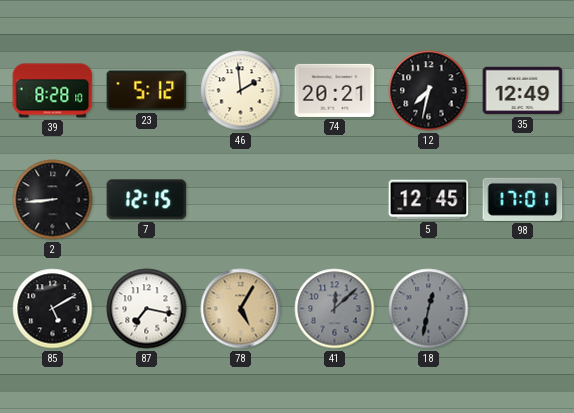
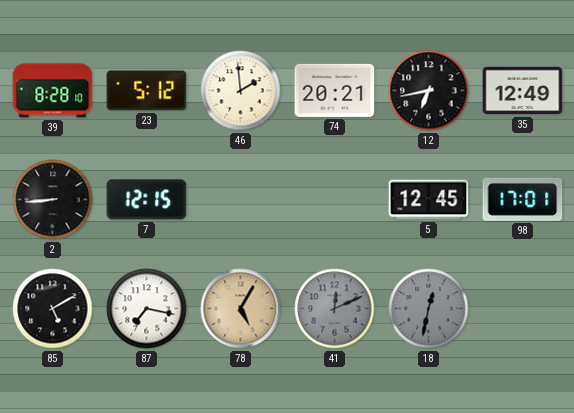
12: 7:32 -> 6:43
41: 12:08 -> 12:11
